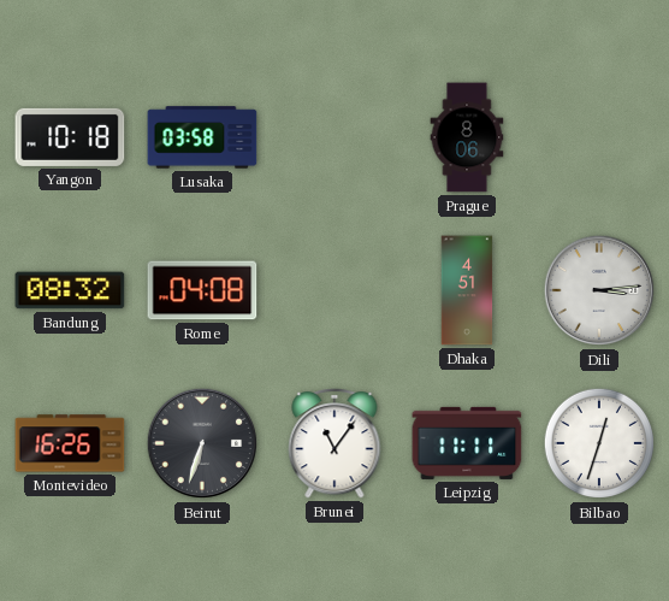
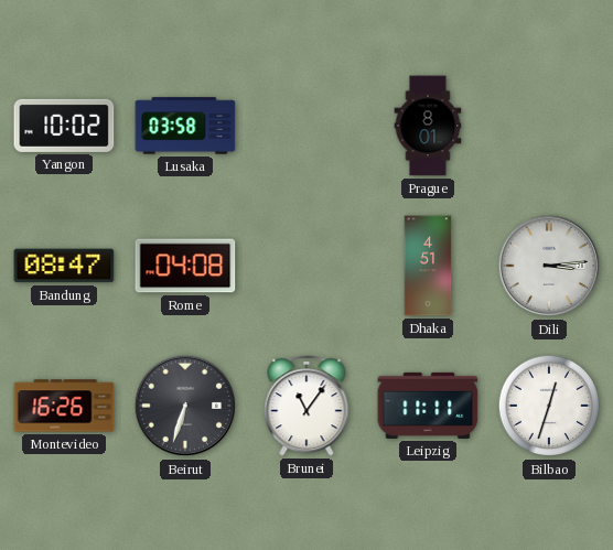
Yangon: 10:18 -> 10:02
Prague: 8:06 -> 8:01
Bandung: 08:32 -> 08:47
